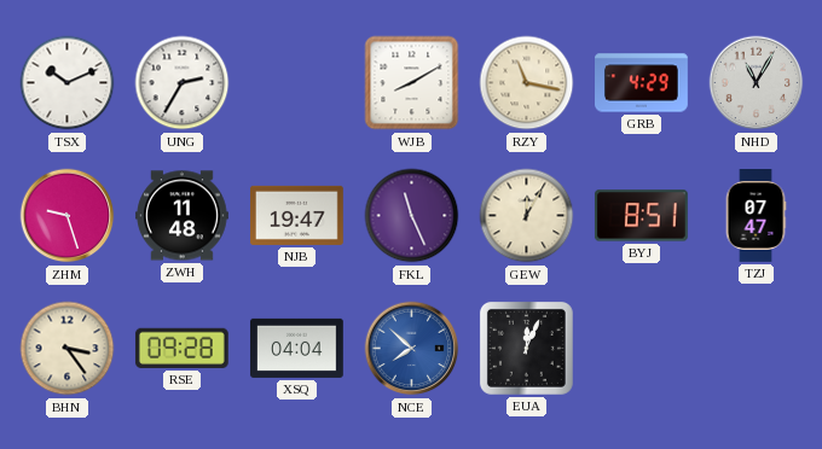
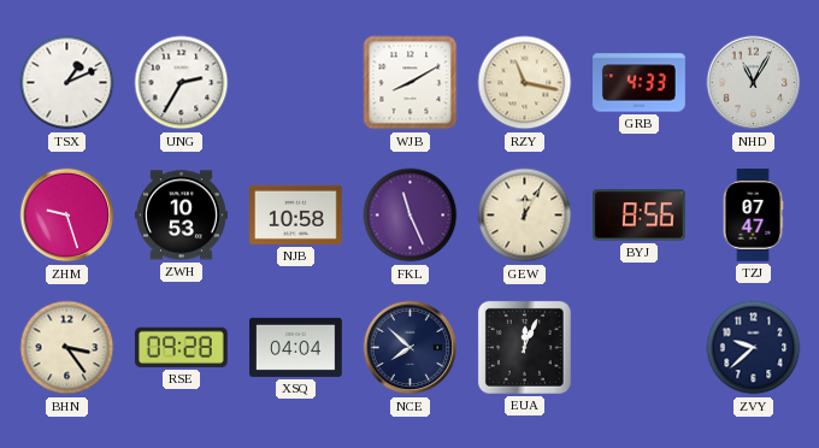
TSX: 10:11 -> 1:11
GRB: 4:29 -> 4:33
ZWH: 11:48 -> 10:53
NJB: 19:47 -> 10:58
BYJ: 8:51 -> 8:56
NCE dial: blue -> navy
ZVY: none -> 9:38
